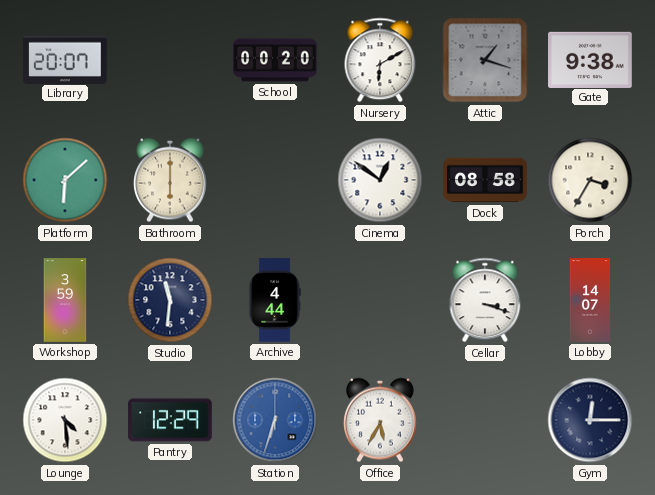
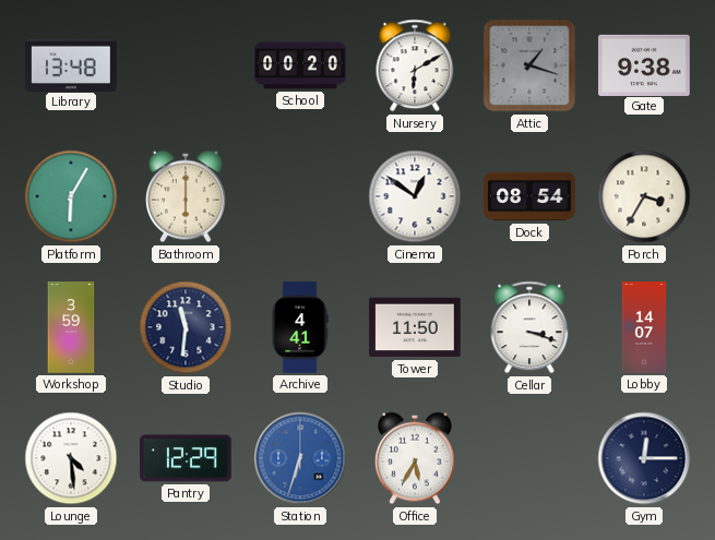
Library: 20:07 -> 13:48
Platform: 6:08 -> 6:05
Dock: 08:58 -> 08:54
Archive: 4:44 -> 4:41
Tower: none -> 11:50
